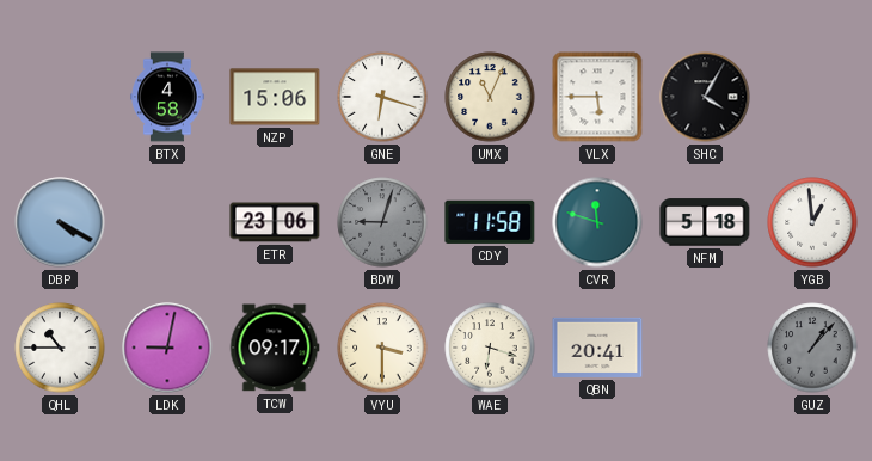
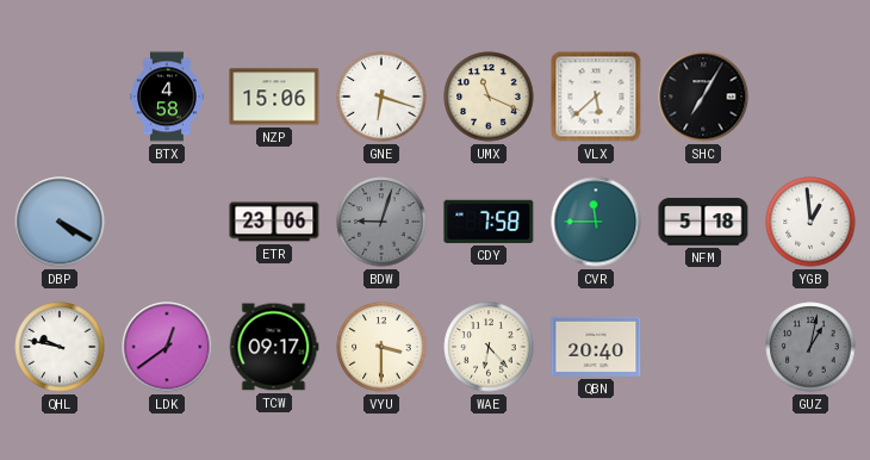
UMX: 11:04 -> 11:19
VLX: 5:45 -> 5:38
SHC: 4:05 -> 7:05
CDY: 11:58 -> 7:58
CVR: 11:48 -> 11:45
QHL: 10:45 -> 9:47
LDK: 9:02 -> 12:39
WAE: 6:18 -> 6:23
QBN: 20:41 -> 20:40
GUZ: 1:07 -> 1:02
